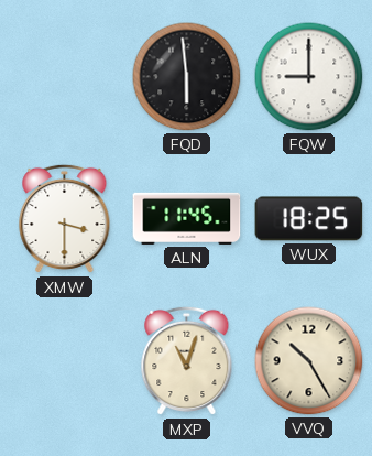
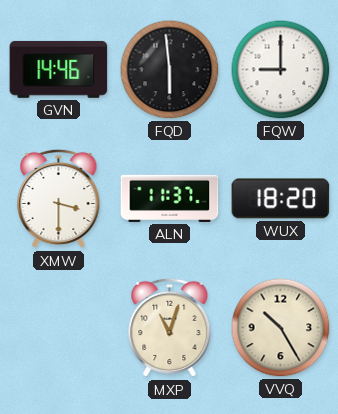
GVN: none -> 14:46
ALN: 11:45 -> 11:37
WUX: 18:25 -> 18:20
